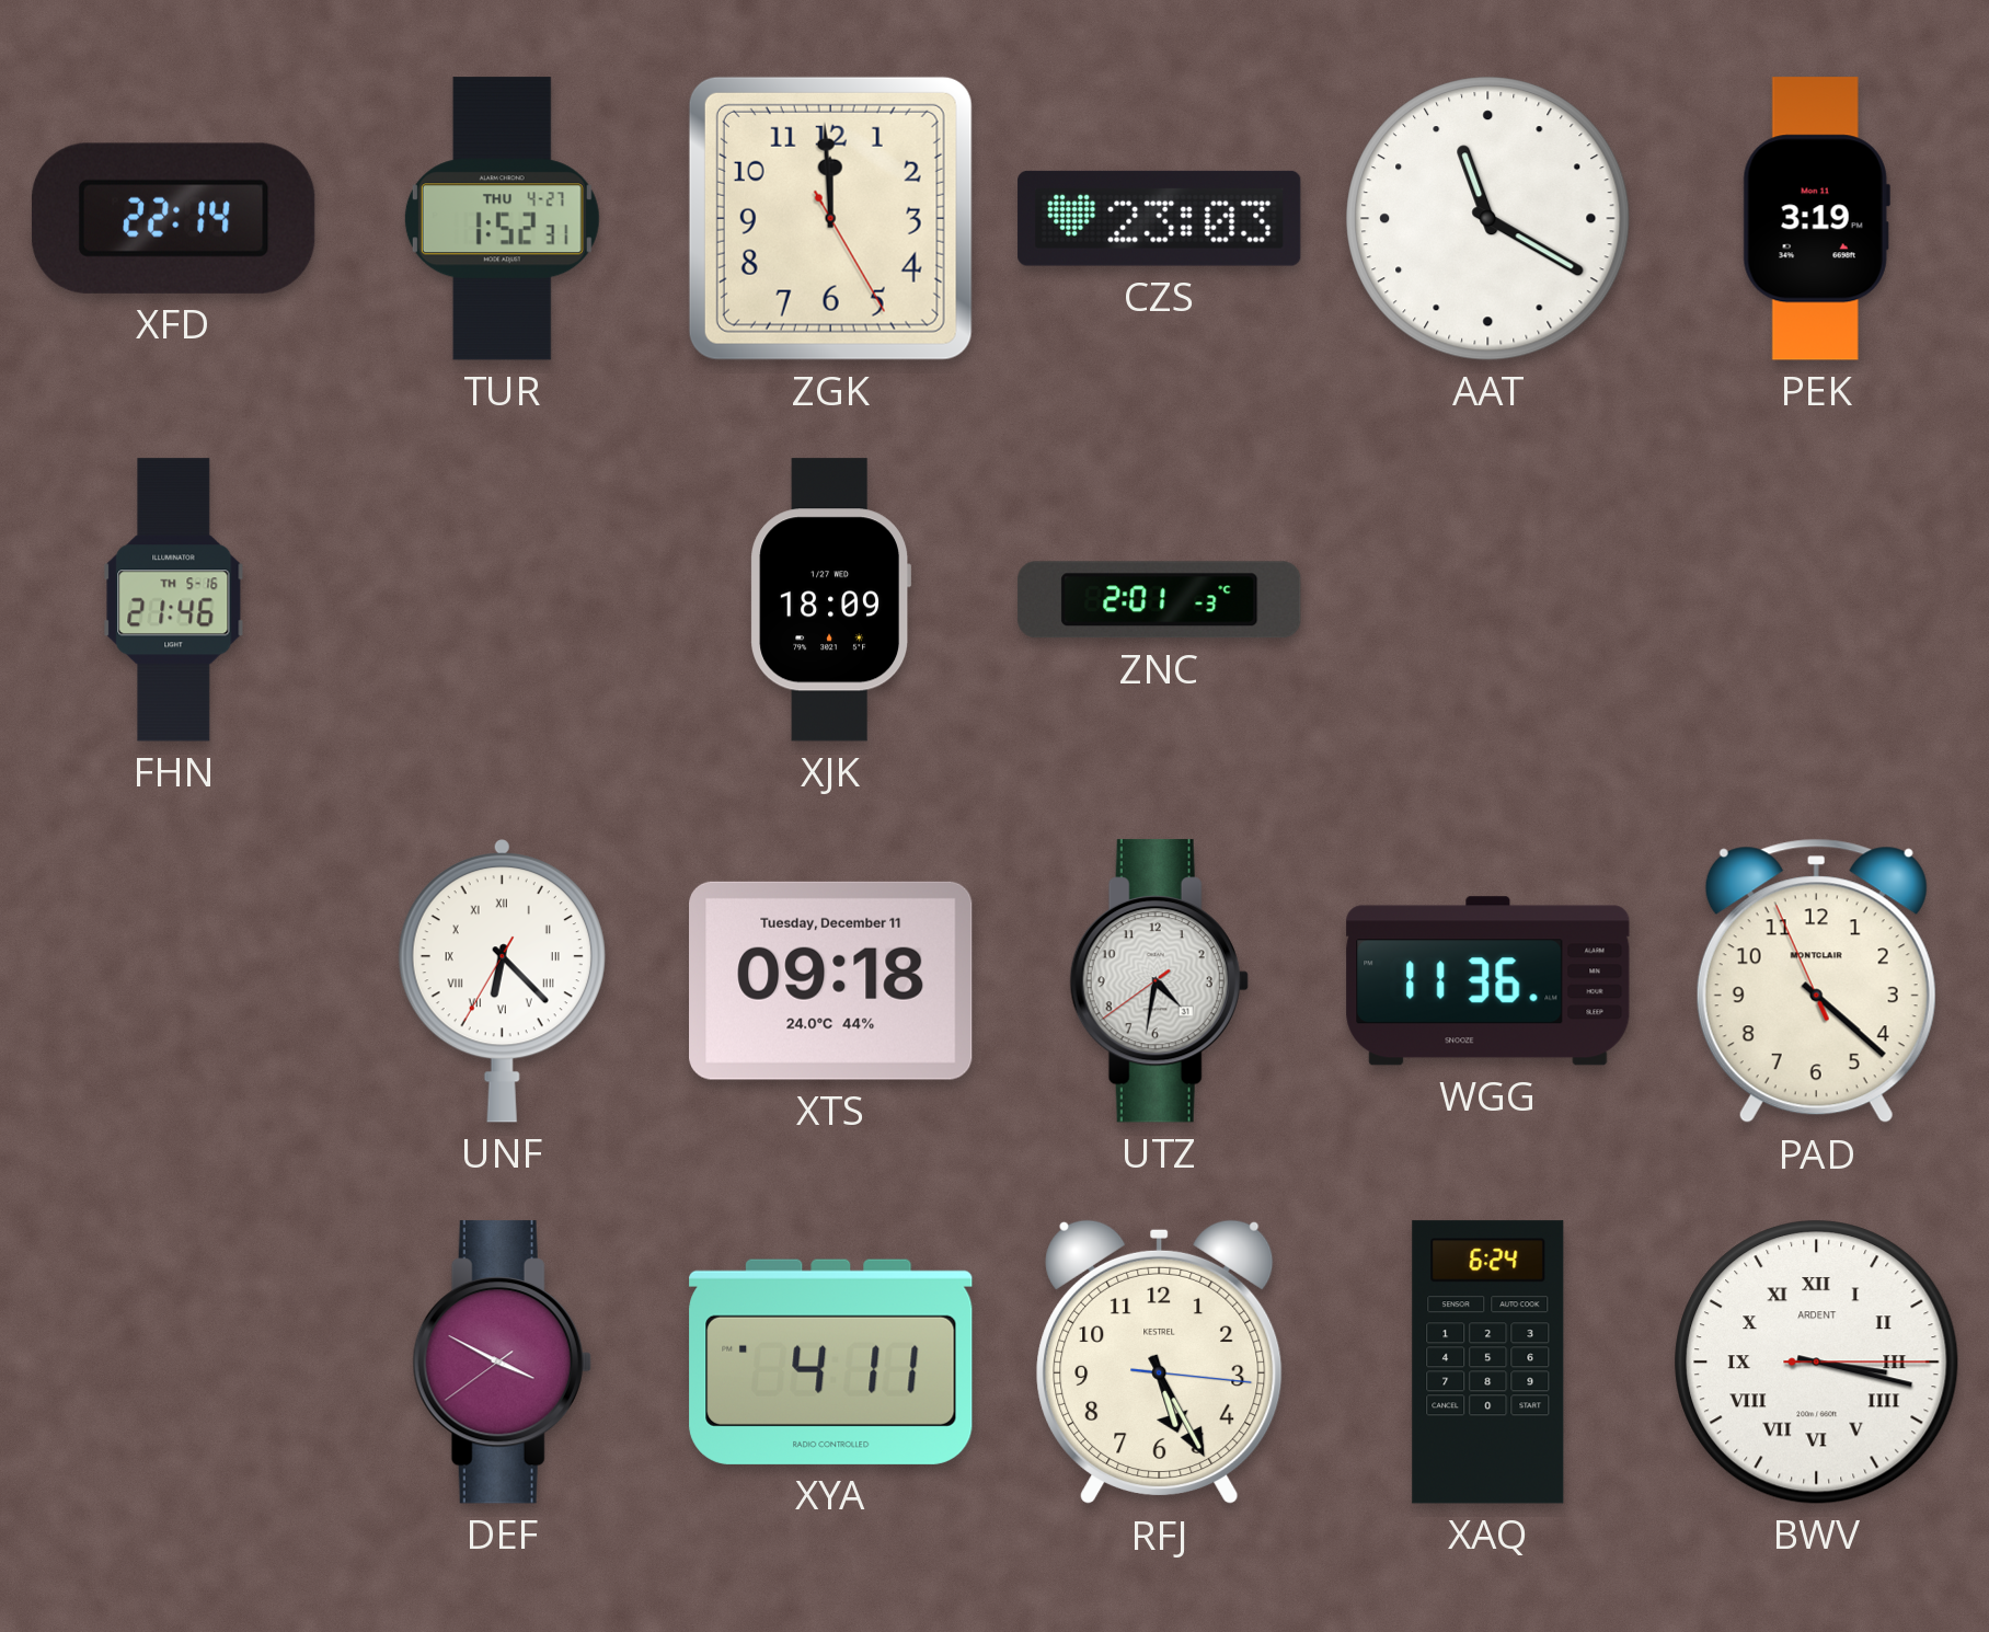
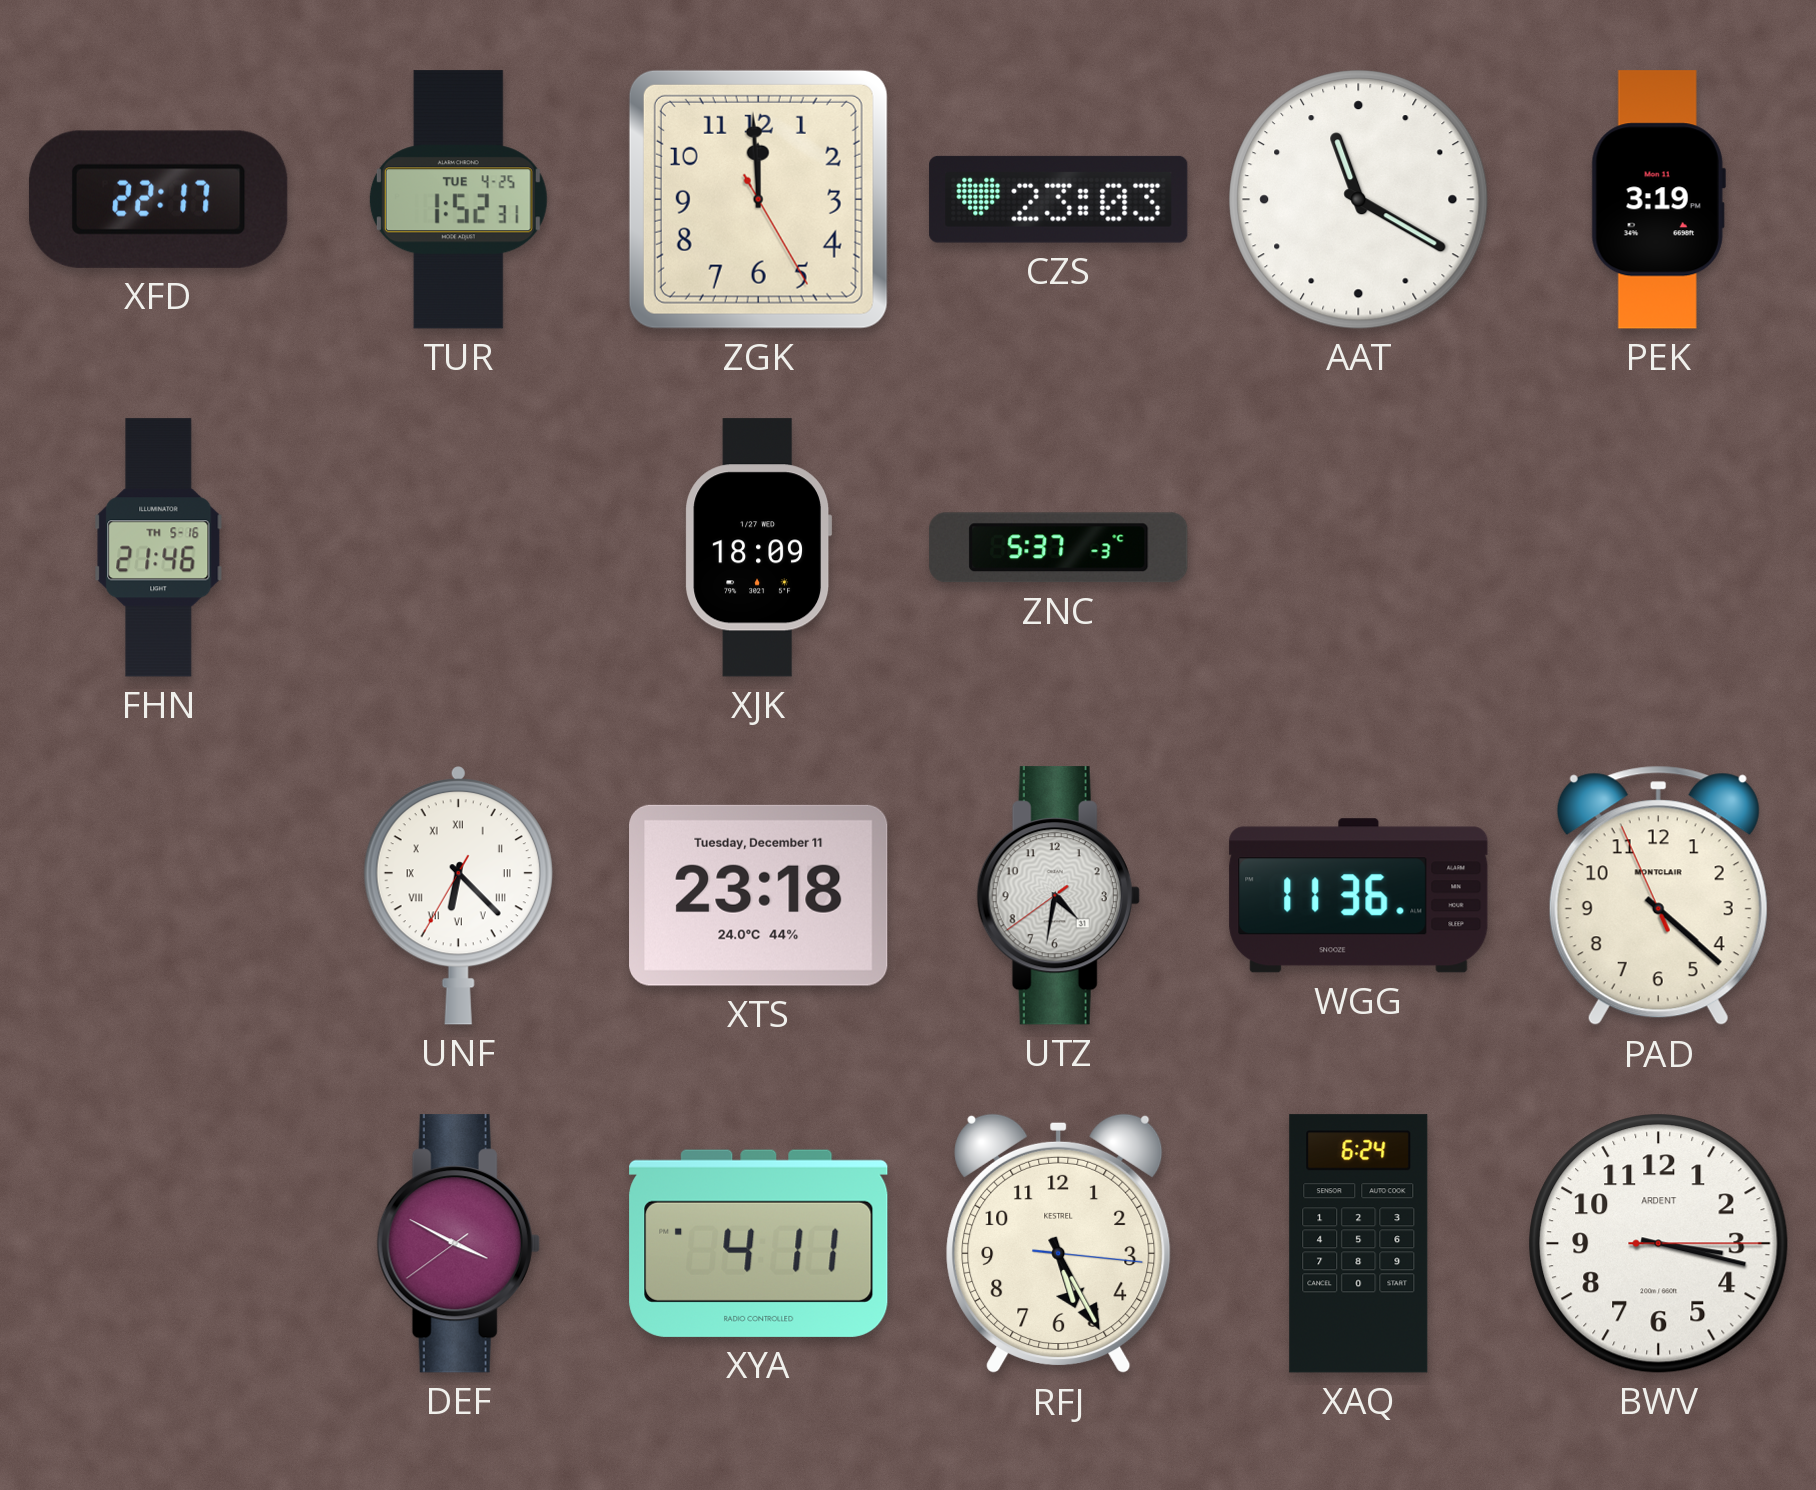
XFD: 22:14 -> 22:17
TUR date: THU 4-27 -> TUE 4-25
ZNC: 2:01 -> 5:37
XTS: 09:18 -> 23:18
BWV numerals: Roman -> Arabic
